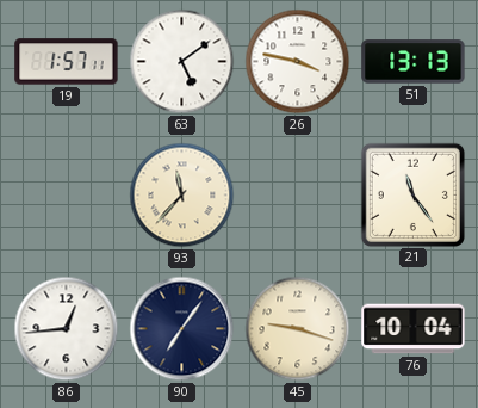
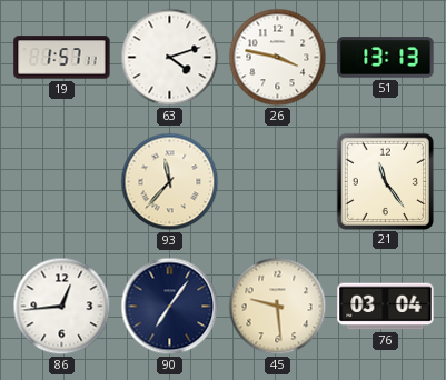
63: 5:09 -> 4:12
45: 9:18 -> 9:29
76: 10:04 -> 03:04
